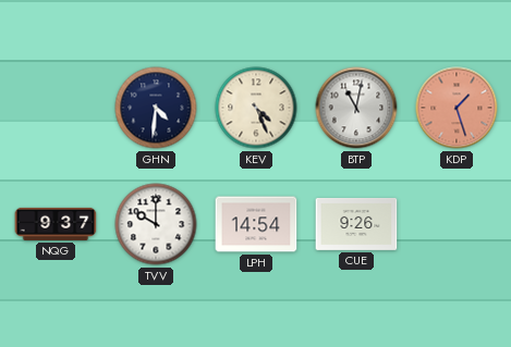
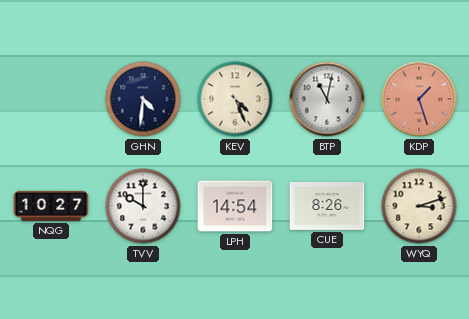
NQG: 9:37 -> 10:27
CUE: 9:26 -> 8:26
WYQ: none -> 3:12
